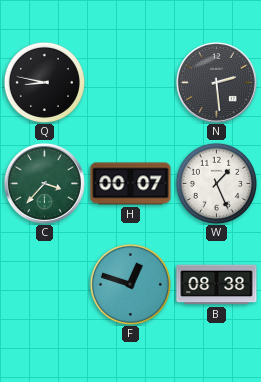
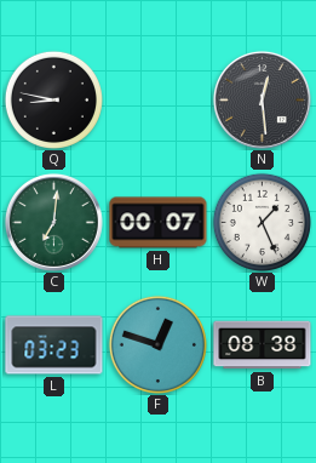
N: 2:29 -> 12:29
C: 3:37 -> 7:01
L: none -> 03:23
